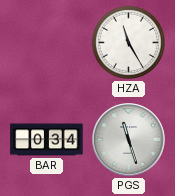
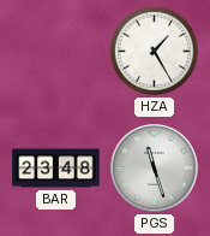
HZA: 11:25 -> 1:25
BAR: 0:34 -> 23:48
